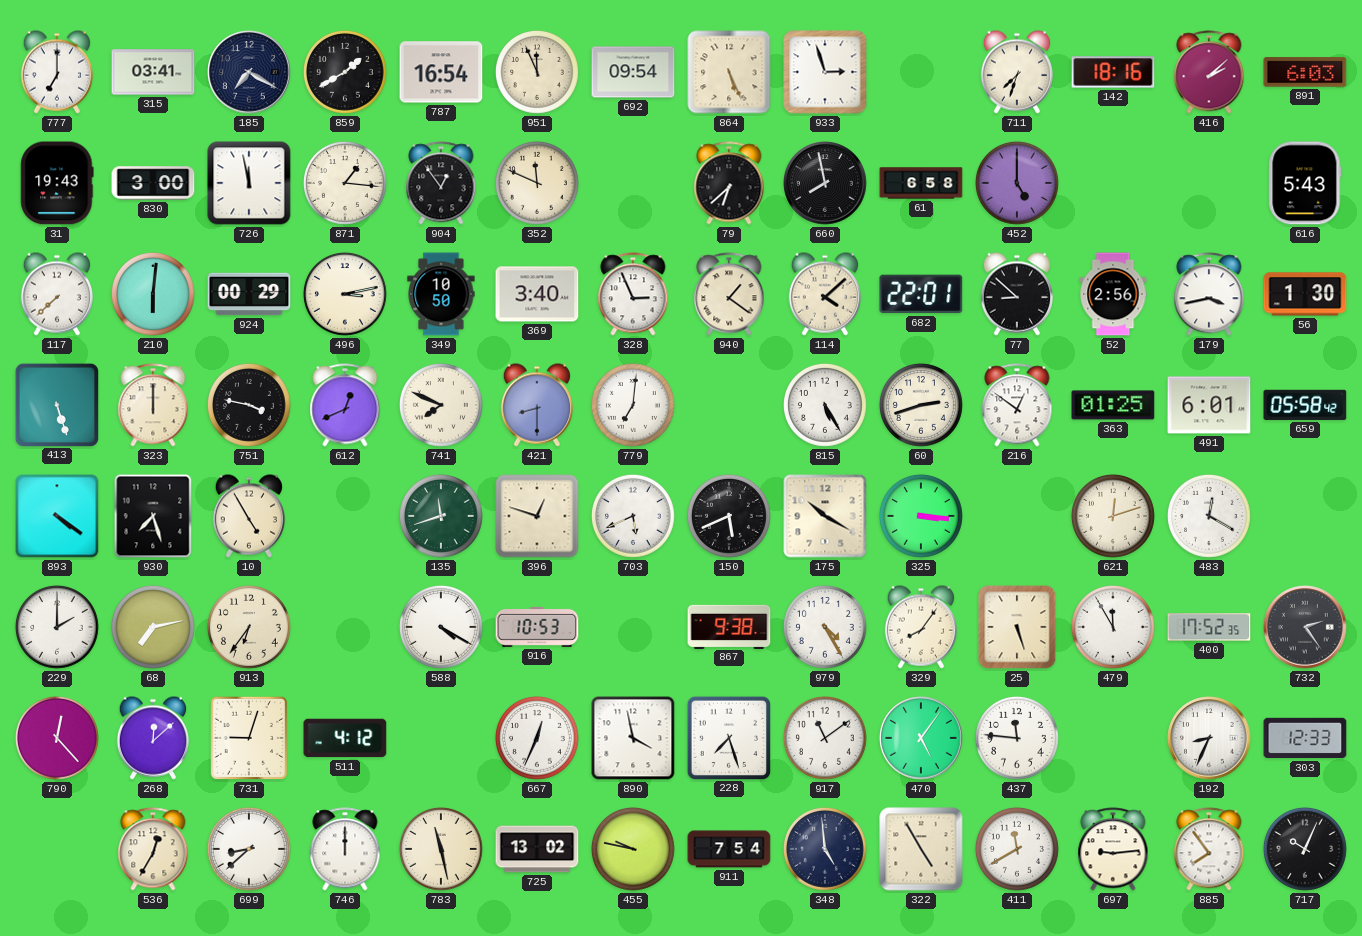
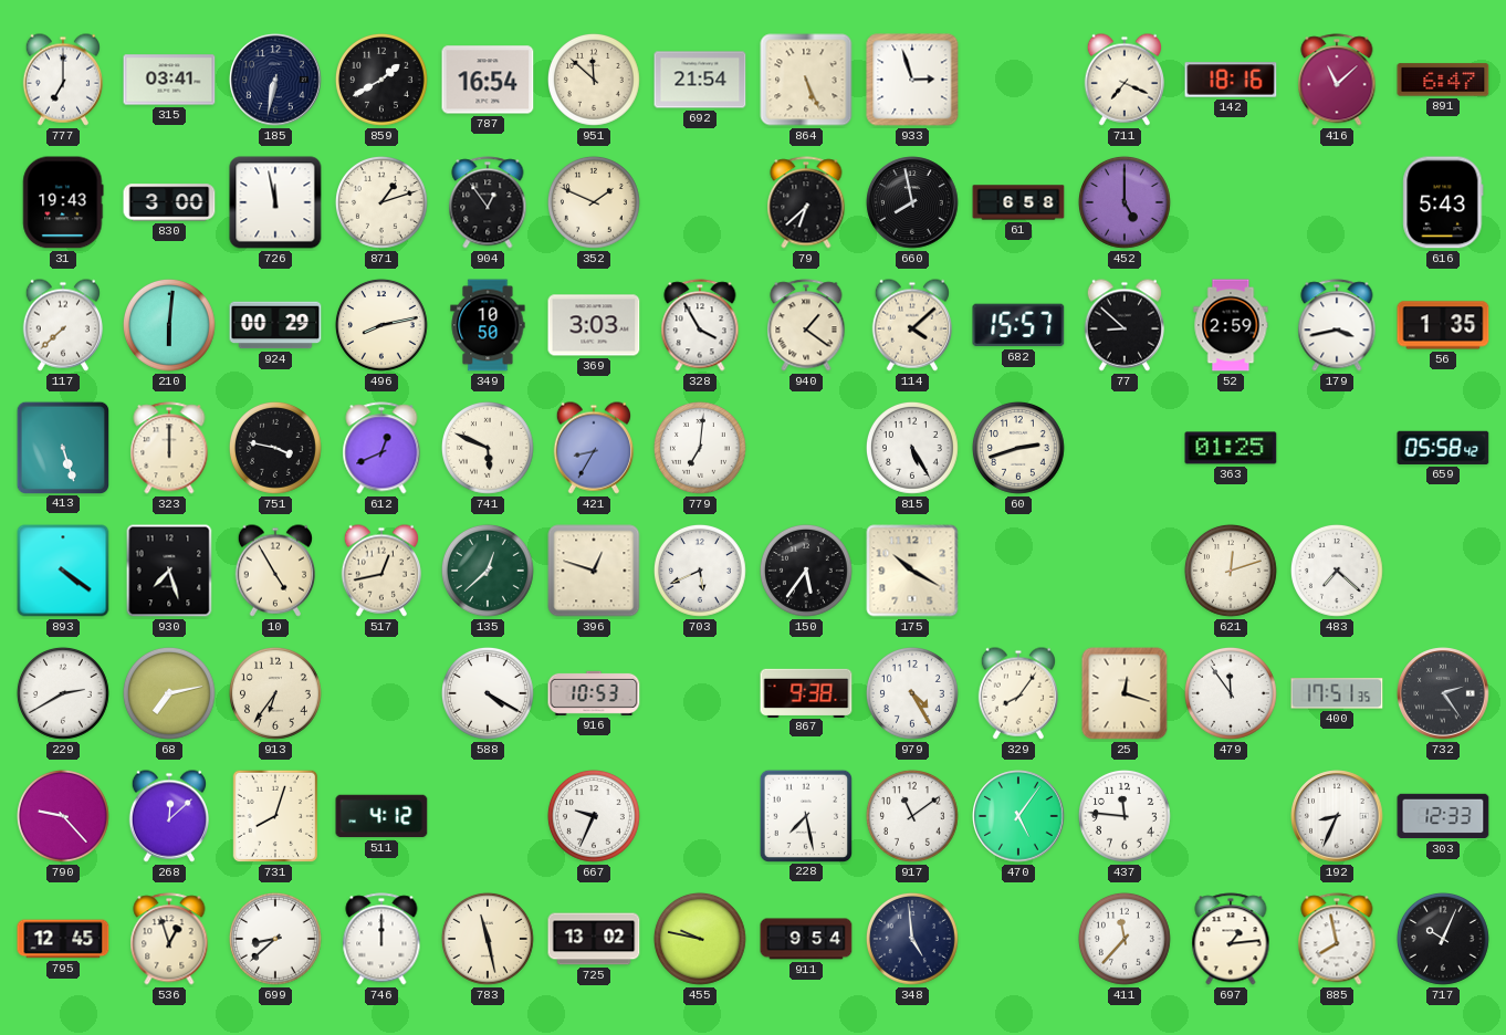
185: 7:20 -> 6:32
951: 11:56 -> 11:52
692: 09:54 -> 21:54
711: 7:33 -> 7:19
416: 2:08 -> 11:08
891: 6:03 -> 6:47
871: 1:16 -> 1:12
352: 11:49 -> 1:49
496: 3:13 -> 8:13
369: 3:40 -> 3:03
328: 2:56 -> 3:55
682: 22:01 -> 15:57
52: 2:56 -> 2:59
56: 1:30 -> 1:35
741: 7:49 -> 5:49
421: 8:30 -> 8:35
216: 12:51 -> none
491: 6:01 -> none
517: none -> 12:43
135: 11:42 -> 12:38
150: 5:41 -> 5:36
325: 3:16 -> none
483: 12:20 -> 7:22
229: 2:00 -> 2:40
25: 5:27 -> 12:18
479: 11:55 -> 11:54
400: 17:52 -> 17:51
790: 12:23 -> 9:23
731: 9:03 -> 8:03
667: 12:34 -> 9:34
890: 3:58 -> none
228: 7:27 -> 7:28
795: none -> 12:45
536: 12:35 -> 12:57
911: 7:54 -> 9:54
322: 4:55 -> none
411: 11:40 -> 11:37
697: 9:14 -> 1:14
885: 7:54 -> 7:58
